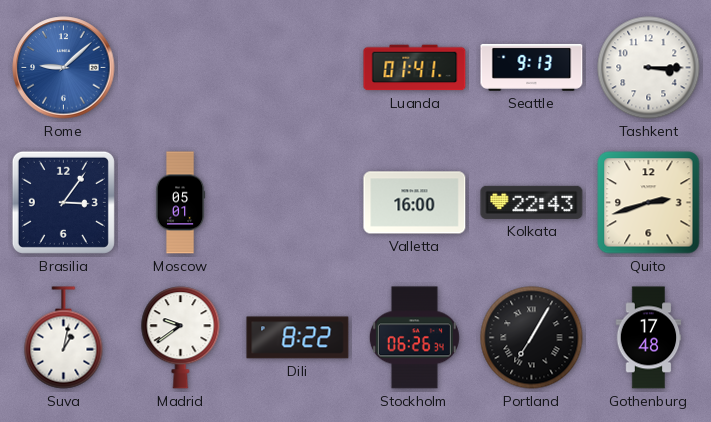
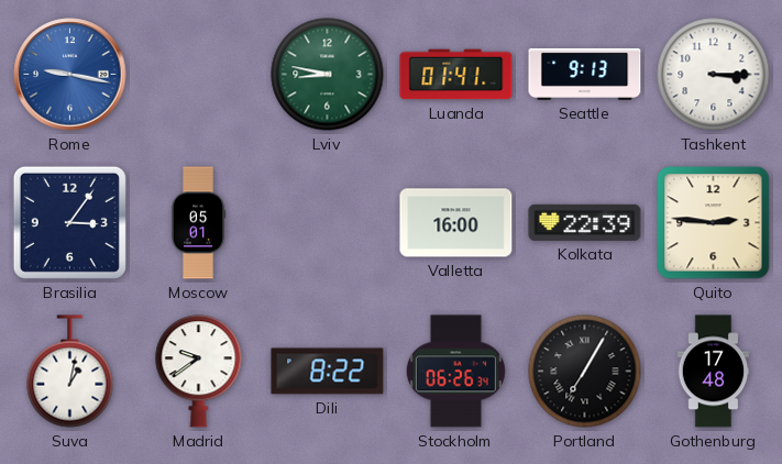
Rome: 9:08 -> 9:17
Lviv: none -> 8:47
Kolkata: 22:43 -> 22:39
Quito: 2:42 -> 2:46
